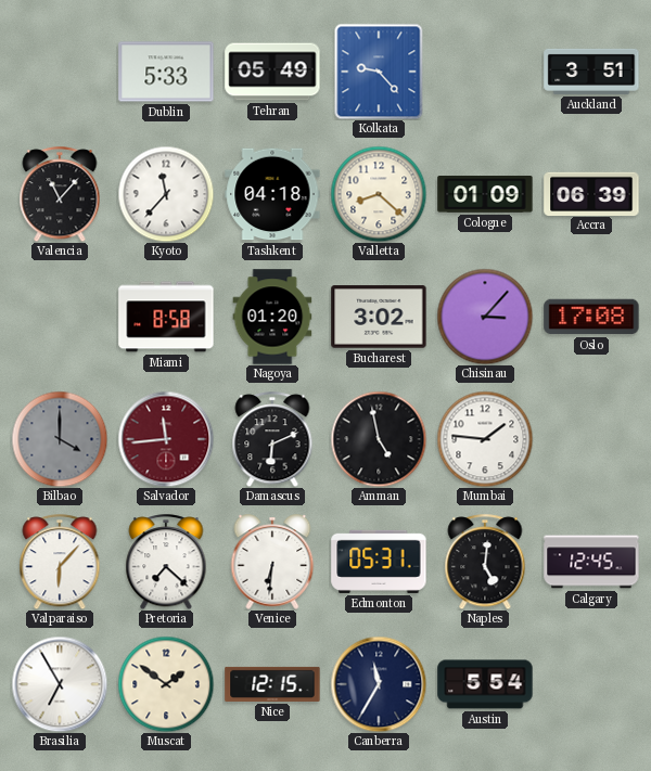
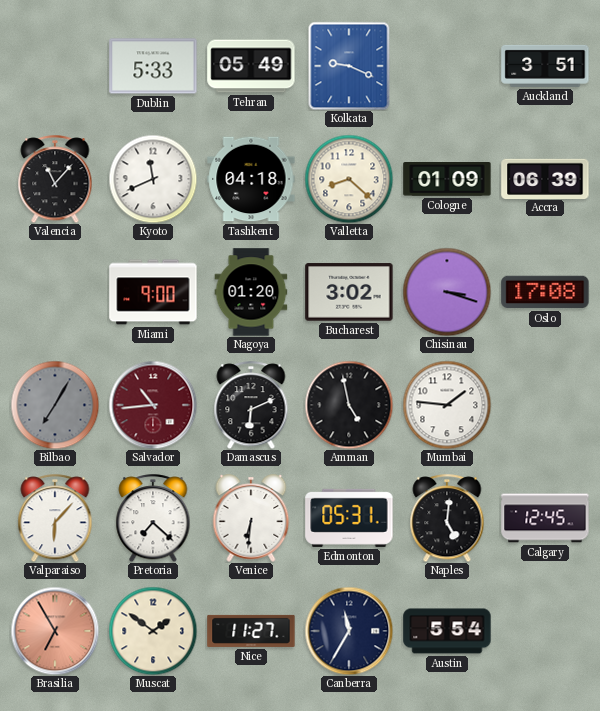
Kolkata: 9:23 -> 9:19
Kyoto: 11:37 -> 11:41
Miami: 8:58 -> 9:00
Chisinau: 3:07 -> 3:18
Bilbao: 4:00 -> 7:05
Salvador: 11:44 -> 10:44
Brasilia dial: white -> salmon
Nice: 12:15 -> 11:27
